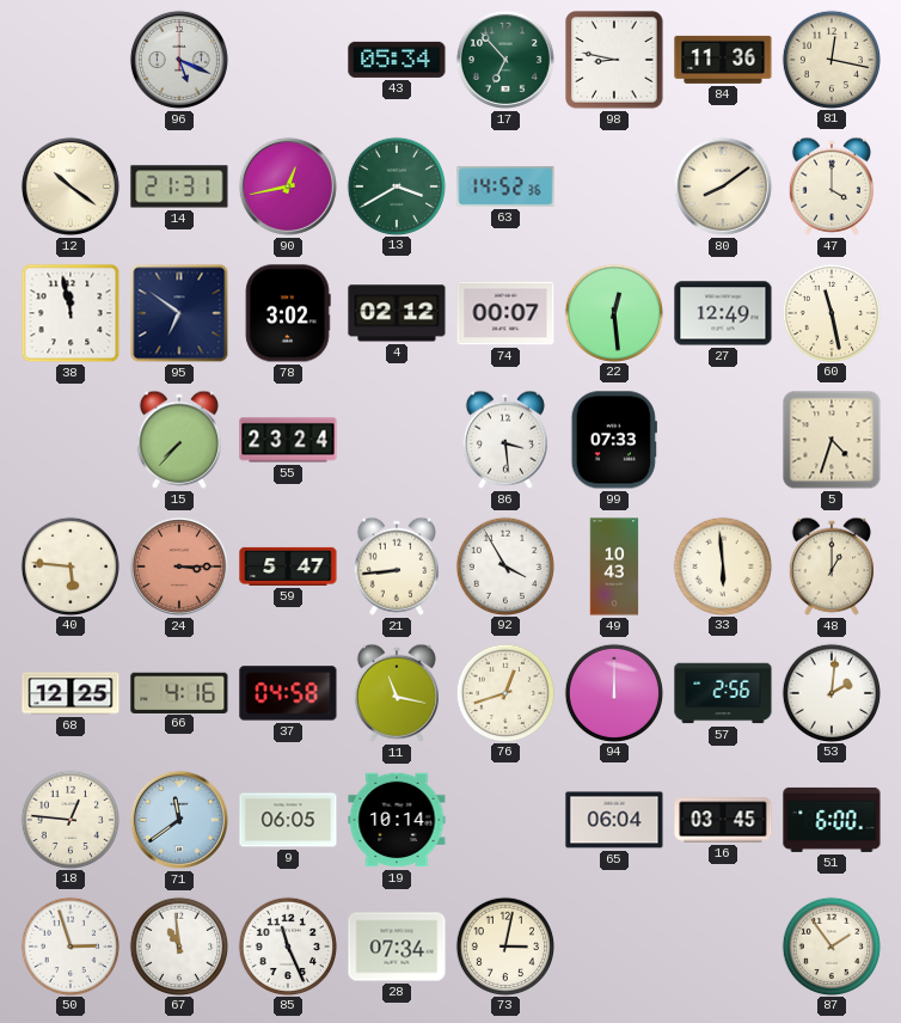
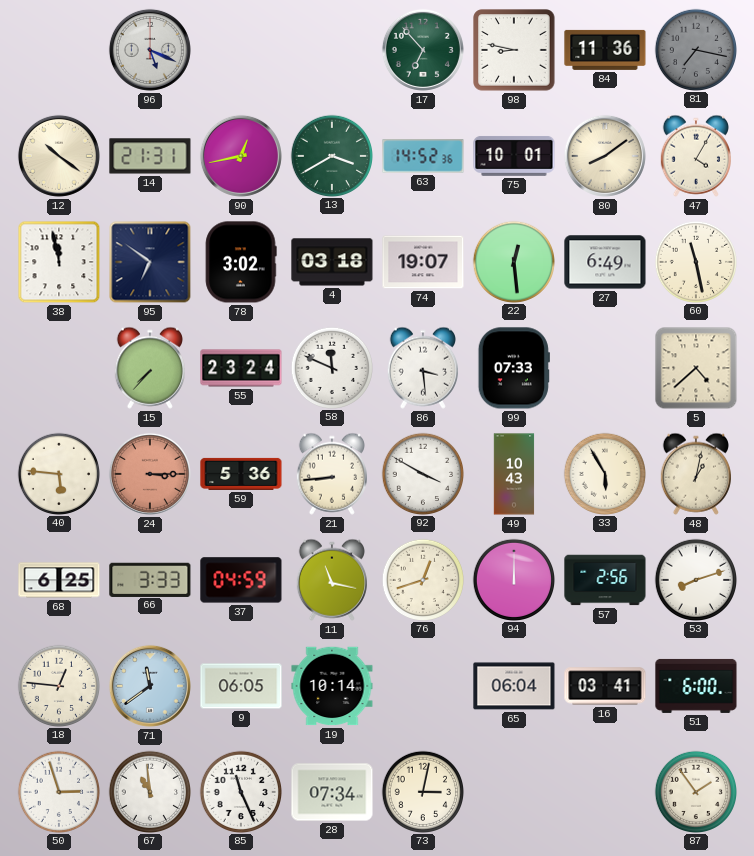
43: 05:34 -> none
81: 12:17 -> 7:17
81 dial: cream -> grey
75: none -> 10:01
47: 4:00 -> 4:05
4: 02:12 -> 03:18
74: 00:07 -> 19:07
27: 12:49 -> 6:49
58: none -> 11:49
5: 4:33 -> 4:38
59: 5:47 -> 5:36
92: 3:55 -> 3:50
33: 5:59 -> 5:55
48: 1:00 -> 1:02
68: 12:25 -> 6:25
66: 4:16 -> 3:33
37: 04:58 -> 04:59
53: 2:01 -> 8:12
16: 03:45 -> 03:41
